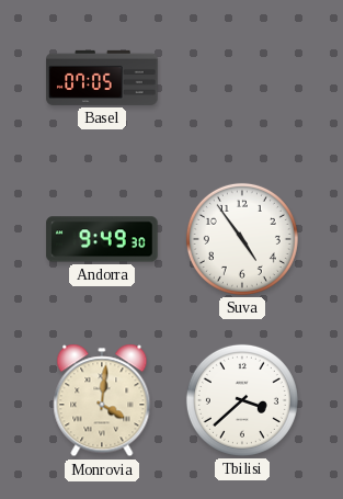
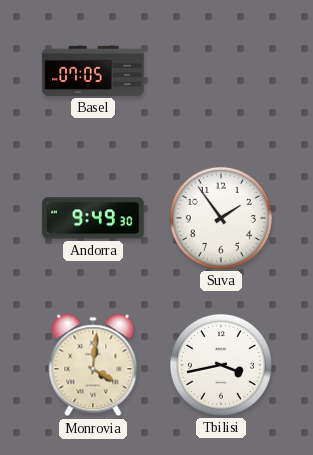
Suva: 4:54 -> 1:54
Tbilisi: 3:38 -> 3:43
